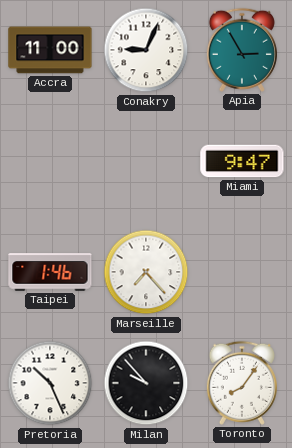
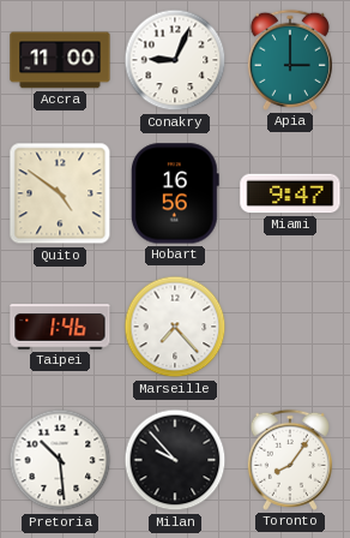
Apia: 2:55 -> 3:00
Quito: none -> 4:51
Hobart: none -> 16:56
Pretoria: 10:26 -> 10:29
